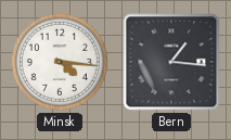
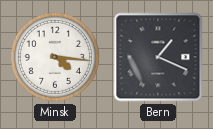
Bern: 1:16 -> 1:19
